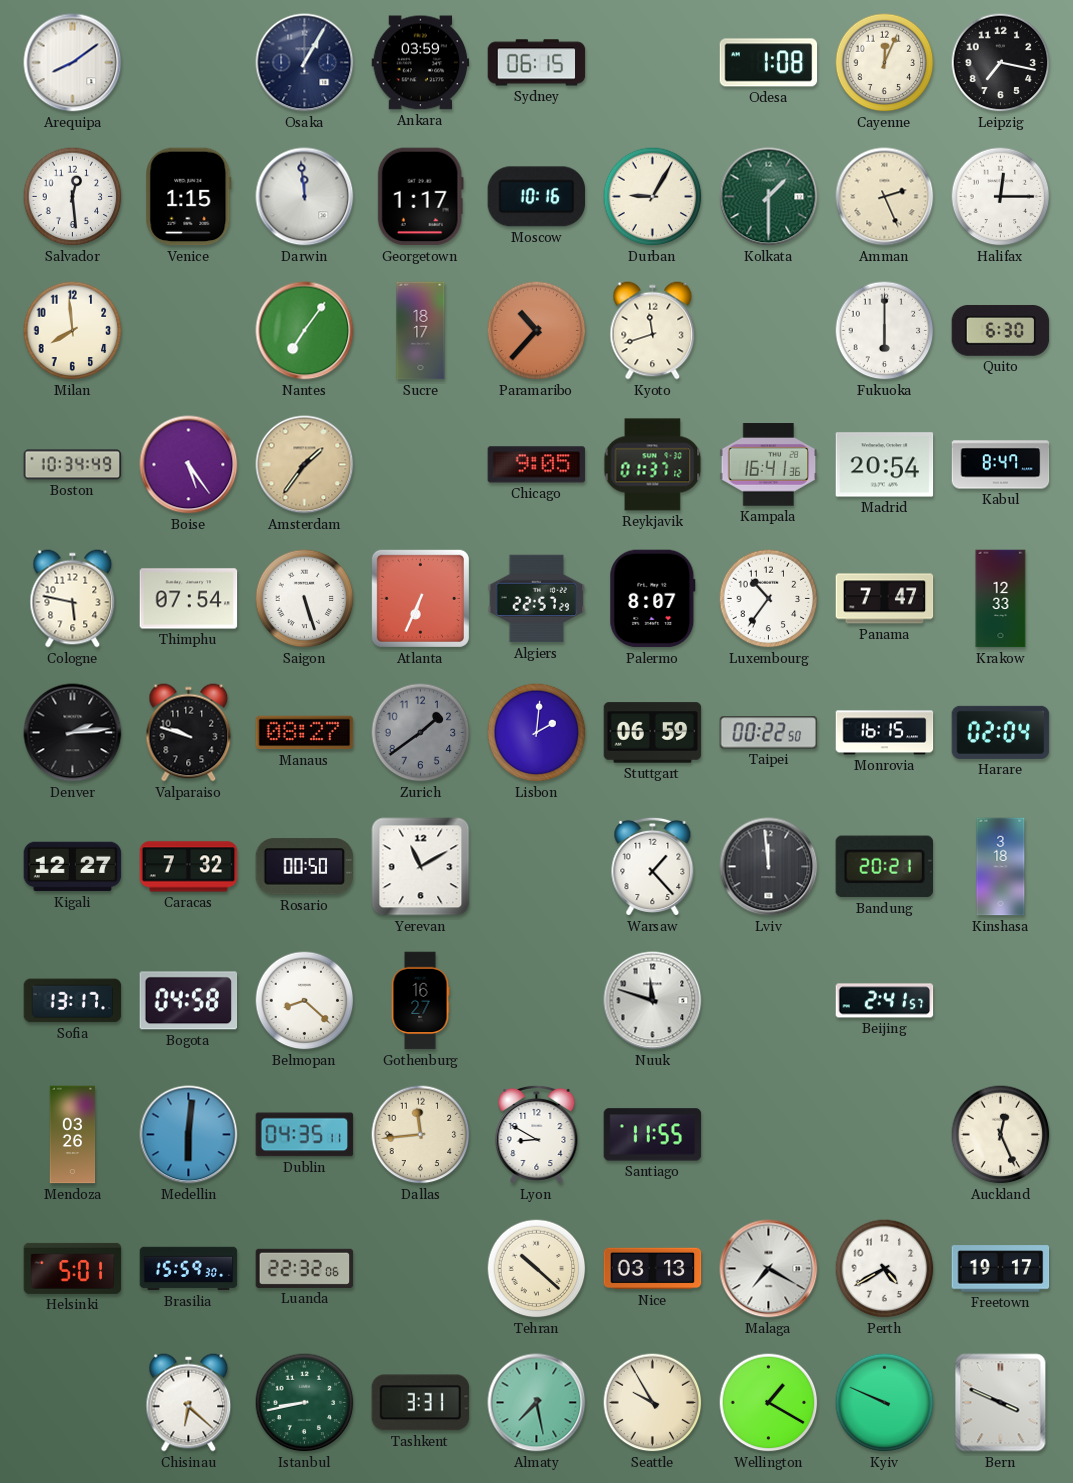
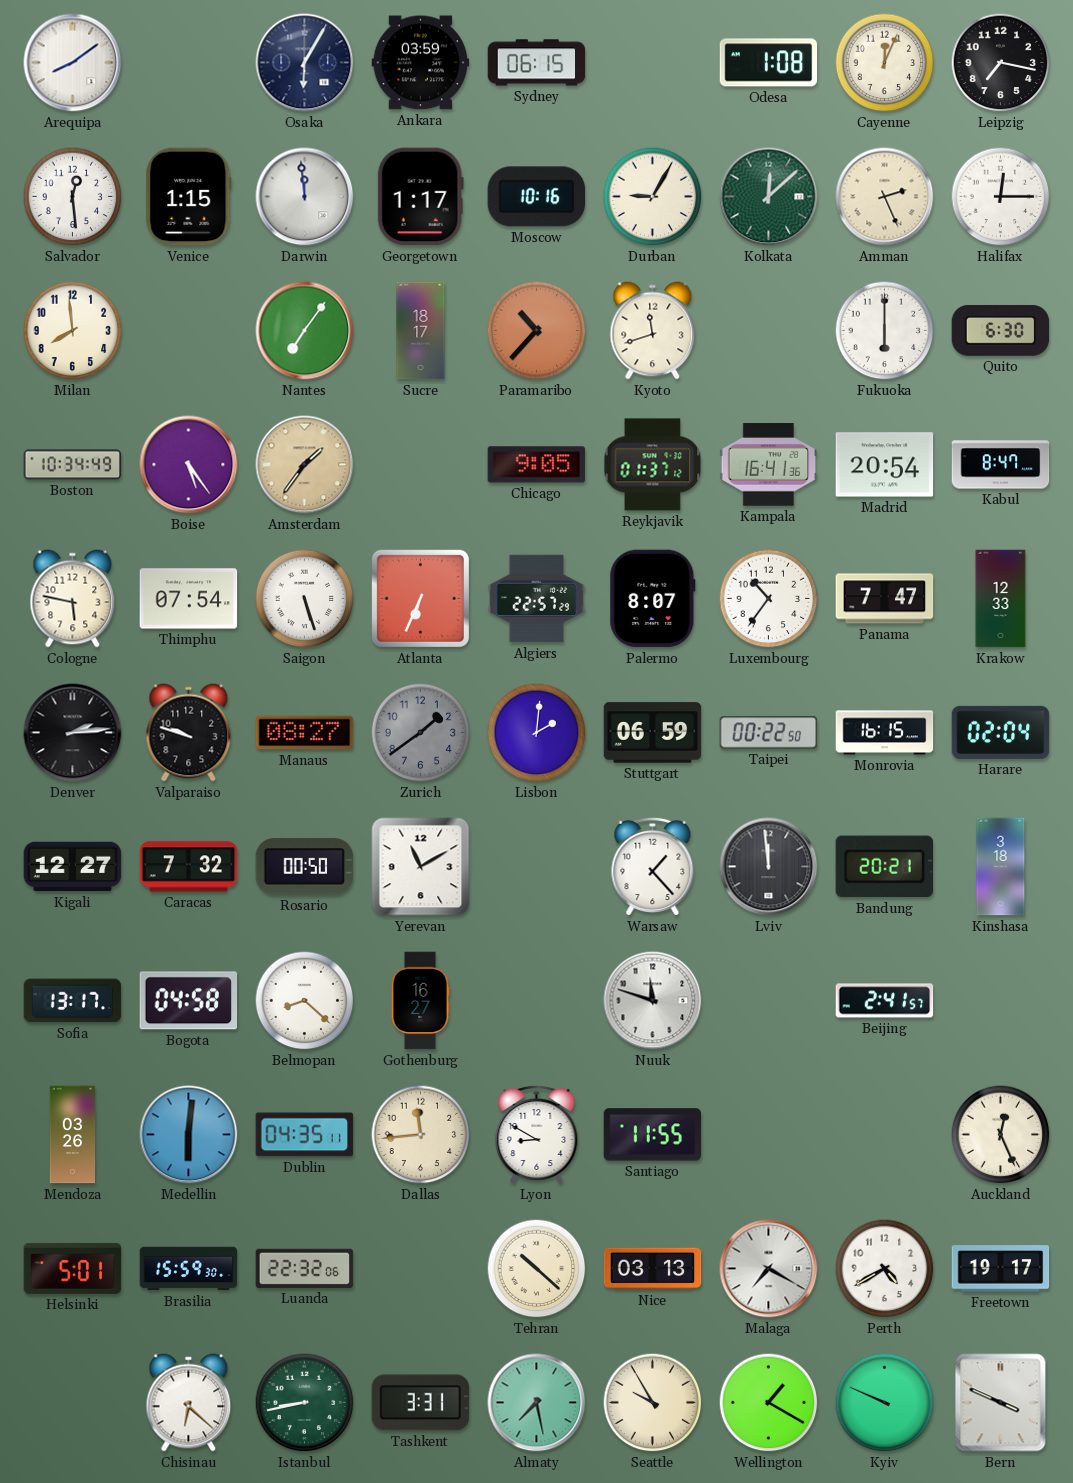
Osaka: 1:05 -> 6:05
Kolkata: 1:30 -> 12:08
